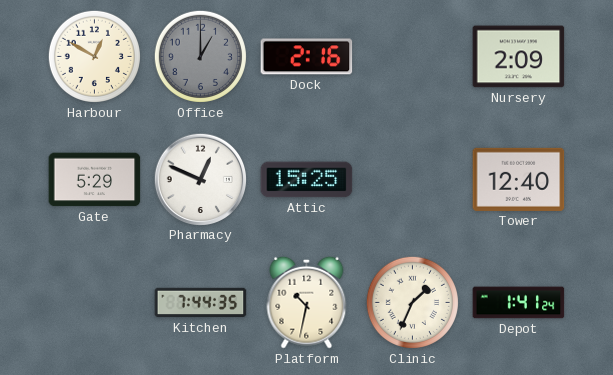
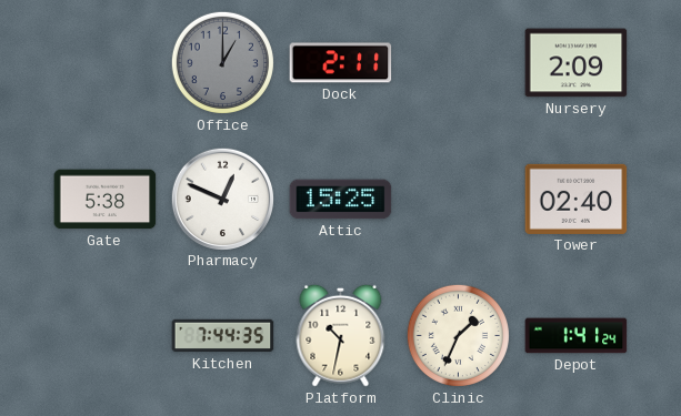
Harbour: 12:50 -> none
Dock: 2:16 -> 2:11
Gate: 5:29 -> 5:38
Tower: 12:40 -> 02:40
